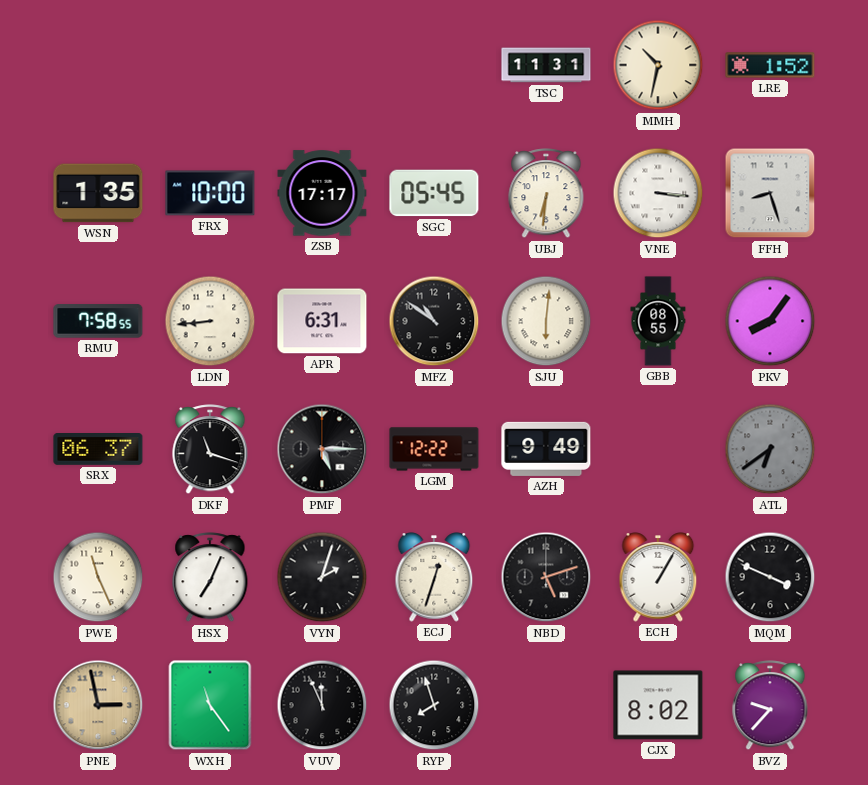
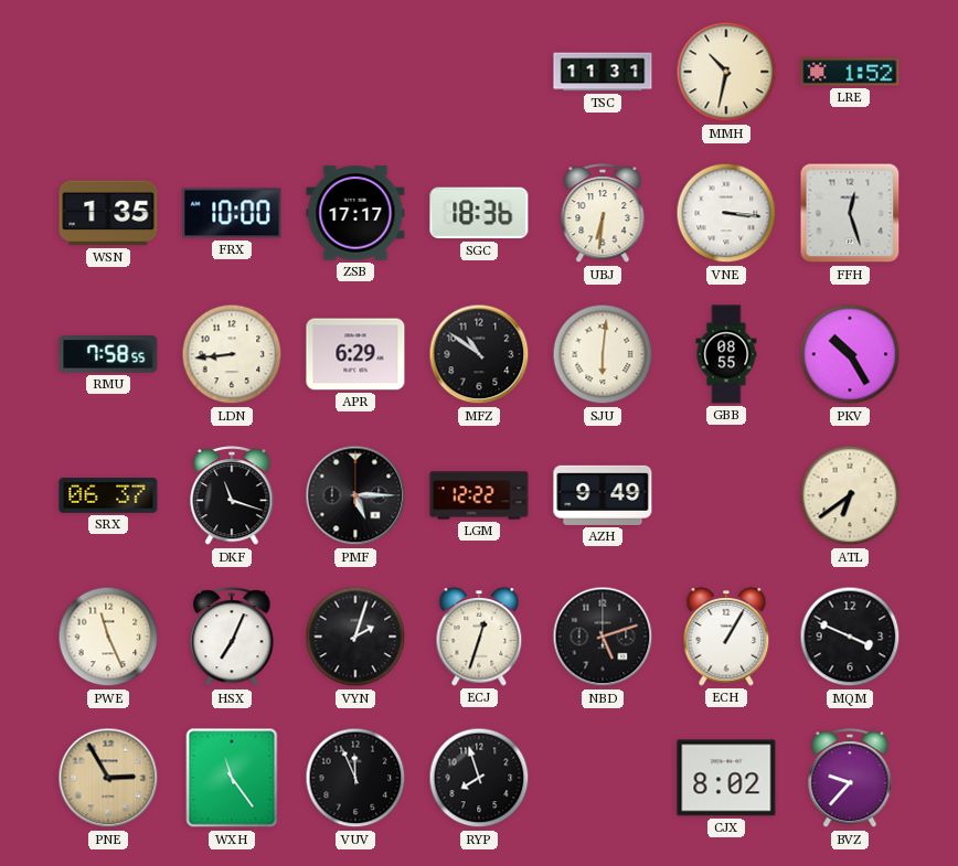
SGC: 05:45 -> 18:36
FFH: 8:27 -> 12:27
APR: 6:31 -> 6:29
PKV: 8:06 -> 10:25
ATL dial: grey -> cream
PNE: 2:58 -> 2:55
